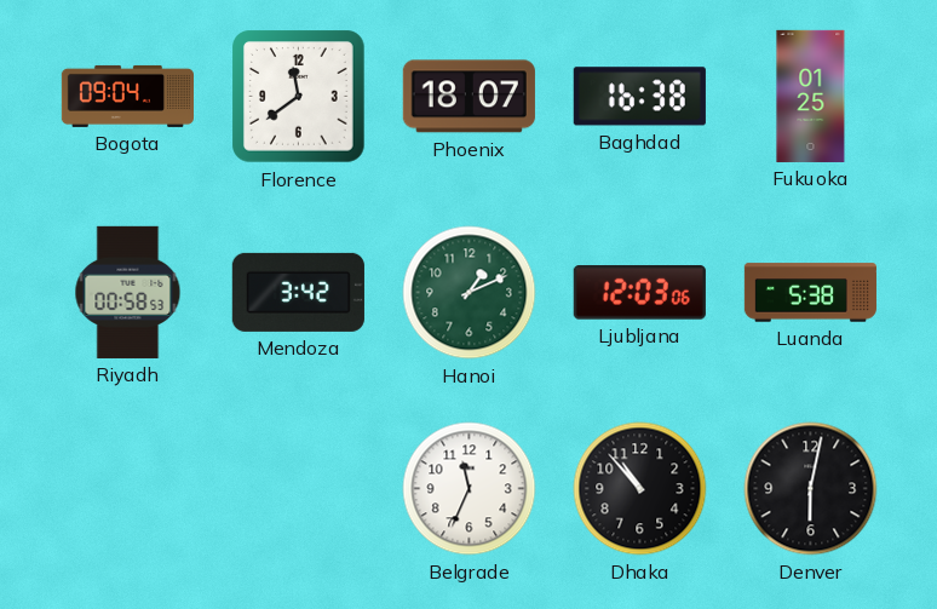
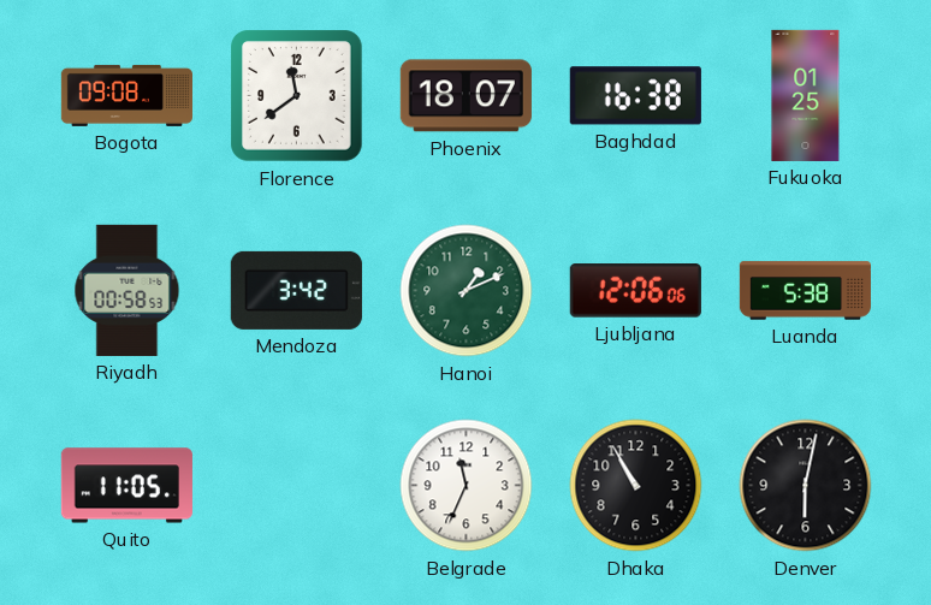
Bogota: 09:04 -> 09:08
Ljubljana: 12:03 -> 12:06
Quito: none -> 11:05
Dhaka: 10:53 -> 10:55
